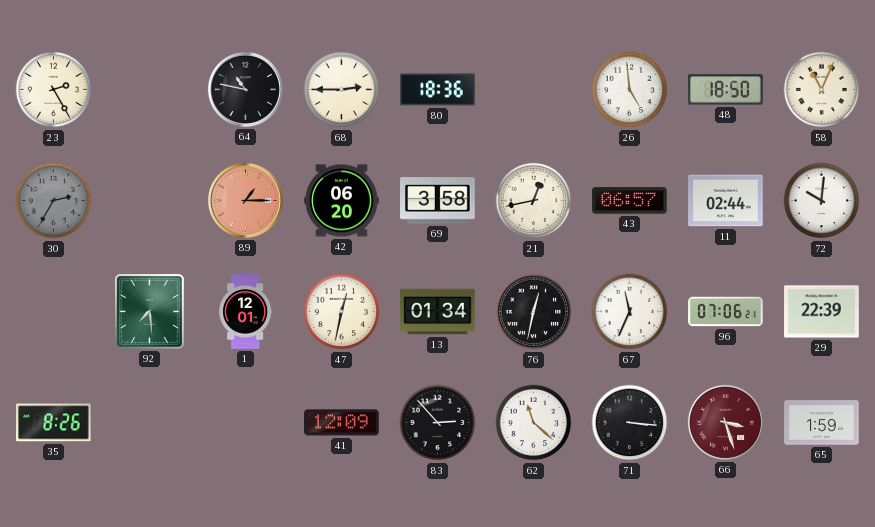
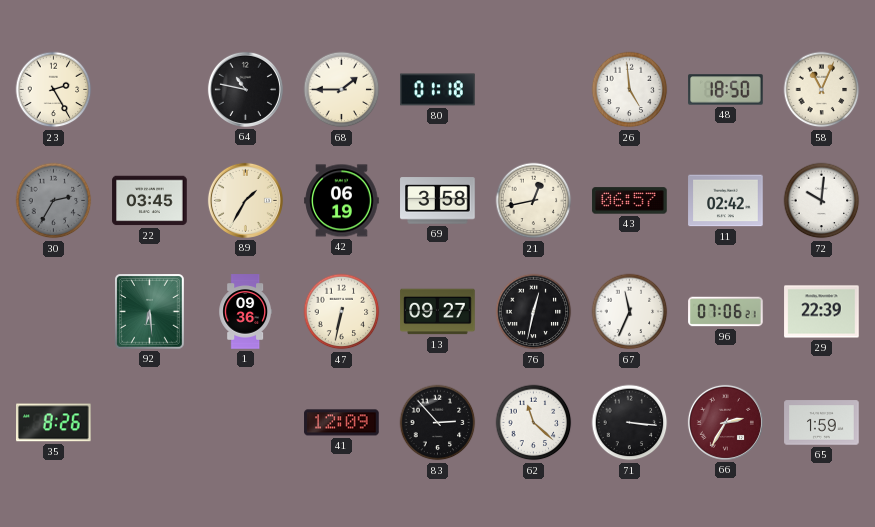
68: 2:45 -> 1:45
80: 18:36 -> 01:18
22: none -> 03:45
89: 1:15 -> 1:35
89 dial: salmon -> cream
42: 06:20 -> 06:19
11: 02:44 -> 02:42
92: 7:29 -> 6:29
1: 12:01 -> 09:36
47: 12:32 -> 6:32
13: 01:34 -> 09:27
66: 3:27 -> 2:35
